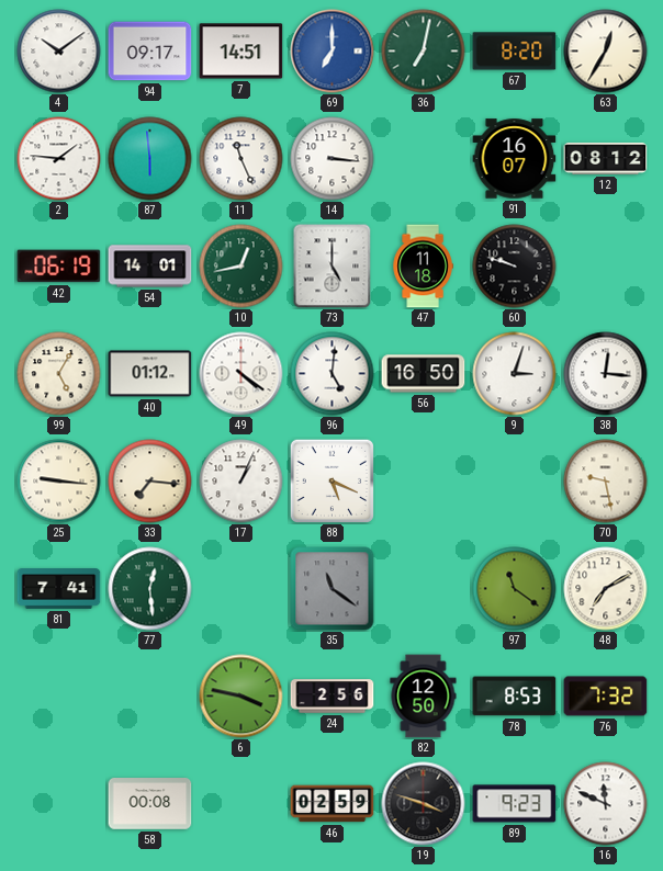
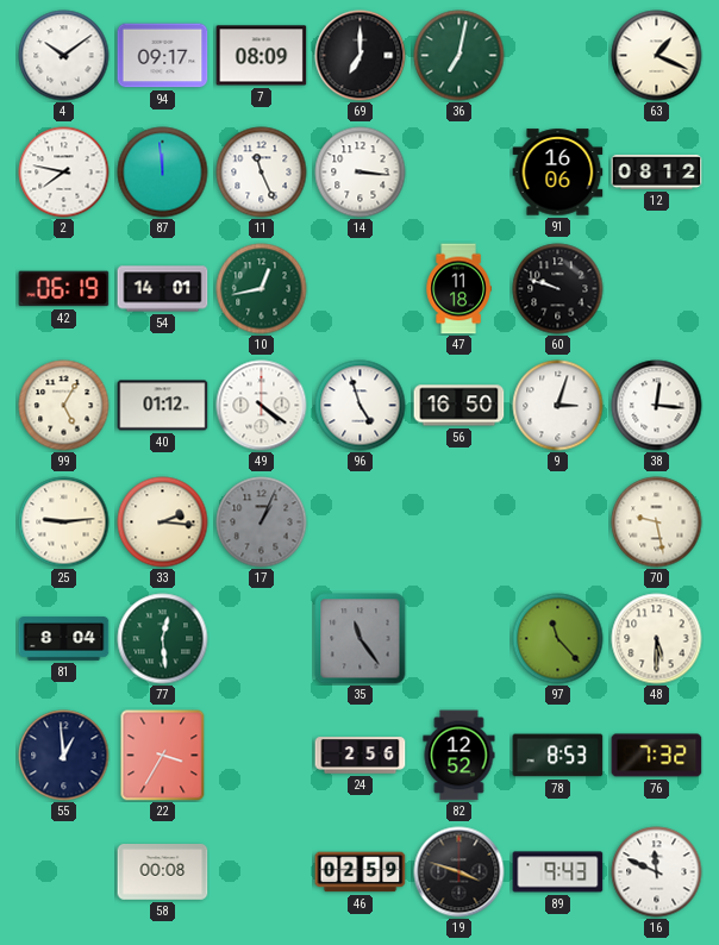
7: 14:51 -> 08:09
69 dial: blue -> black
67: 8:20 -> none
63: 12:35 -> 1:19
2: 1:46 -> 7:47
87: 5:59 -> 11:59
91: 16:07 -> 16:06
73: 5:00 -> none
96: 5:01 -> 4:57
25: 9:16 -> 9:14
33: 7:16 -> 2:16
17 dial: white -> grey
88: 5:19 -> none
81: 7:41 -> 8:04
35: 11:21 -> 11:24
97: 11:21 -> 11:23
48: 7:10 -> 5:30
55: none -> 12:59
22: none -> 3:35
6: 3:47 -> none
82: 12:50 -> 12:52
89: 9:23 -> 9:43
